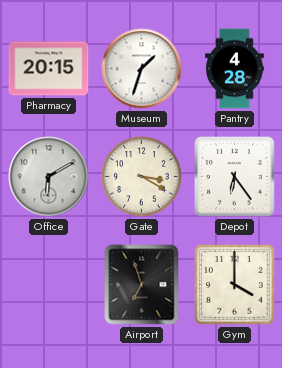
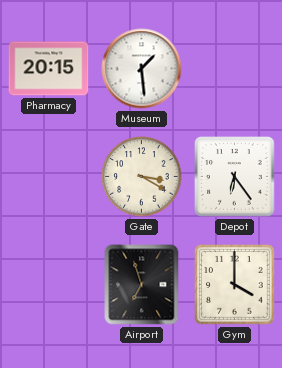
Museum: 1:33 -> 1:29
Pantry: 4:28 -> none
Office: 6:10 -> none
